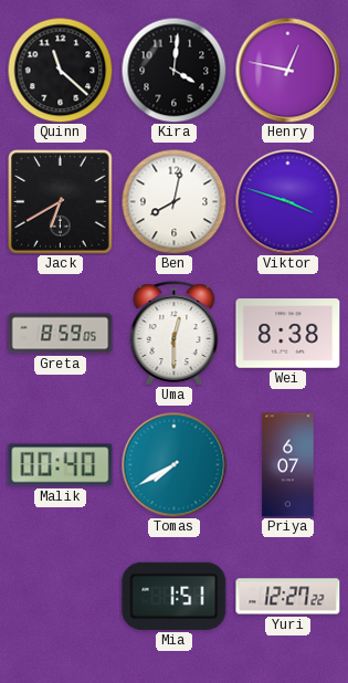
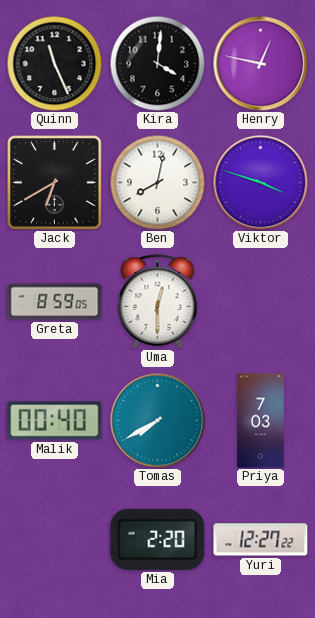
Quinn: 11:22 -> 11:26
Wei: 8:38 -> none
Priya: 6:07 -> 7:03
Mia: 1:51 -> 2:20
